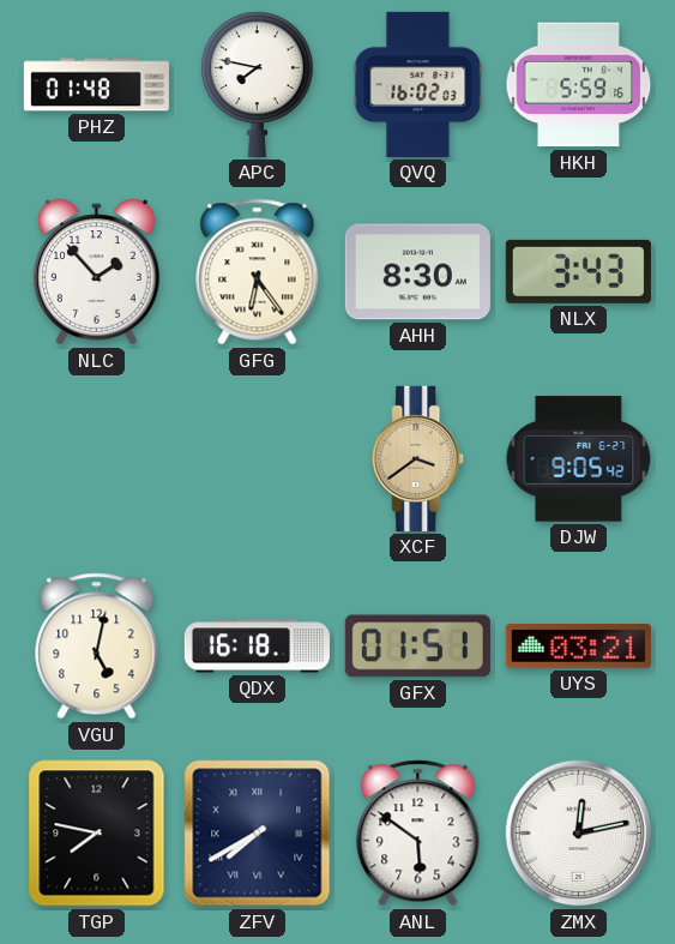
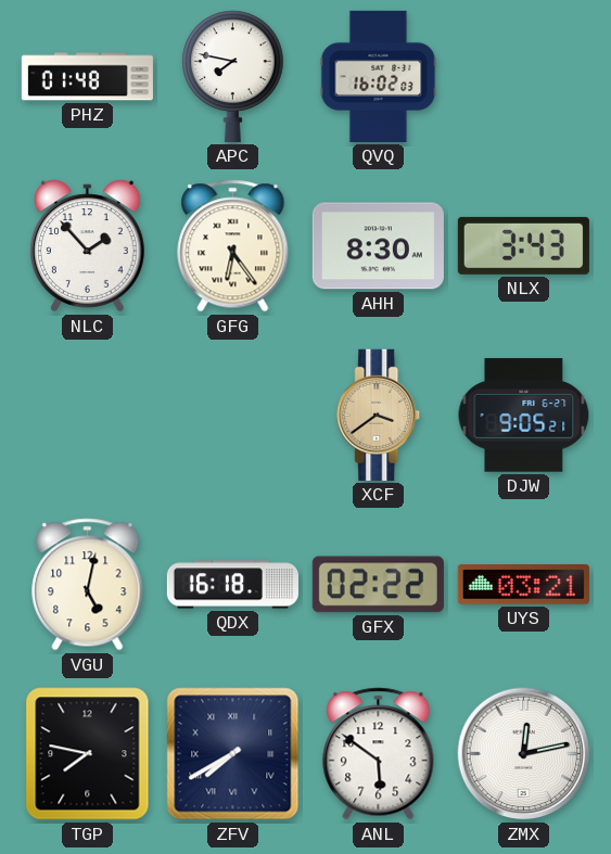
HKH: 5:59 -> none
DJW: 9:05:42 -> 9:05:21
GFX: 01:51 -> 02:22
